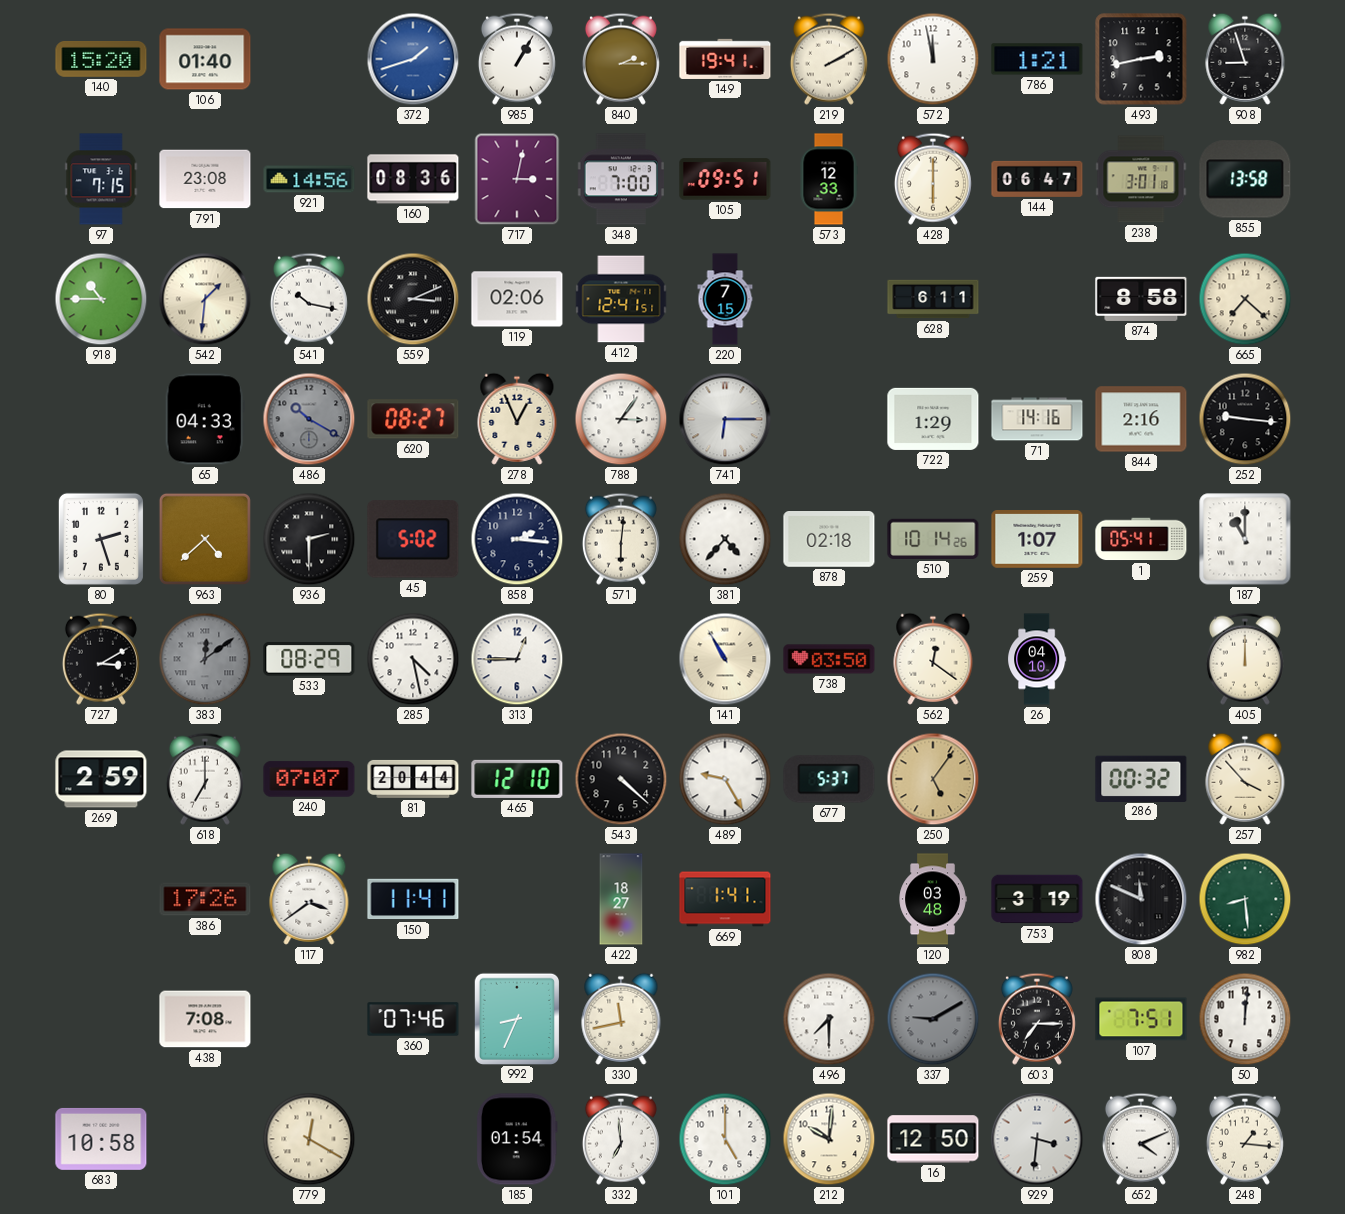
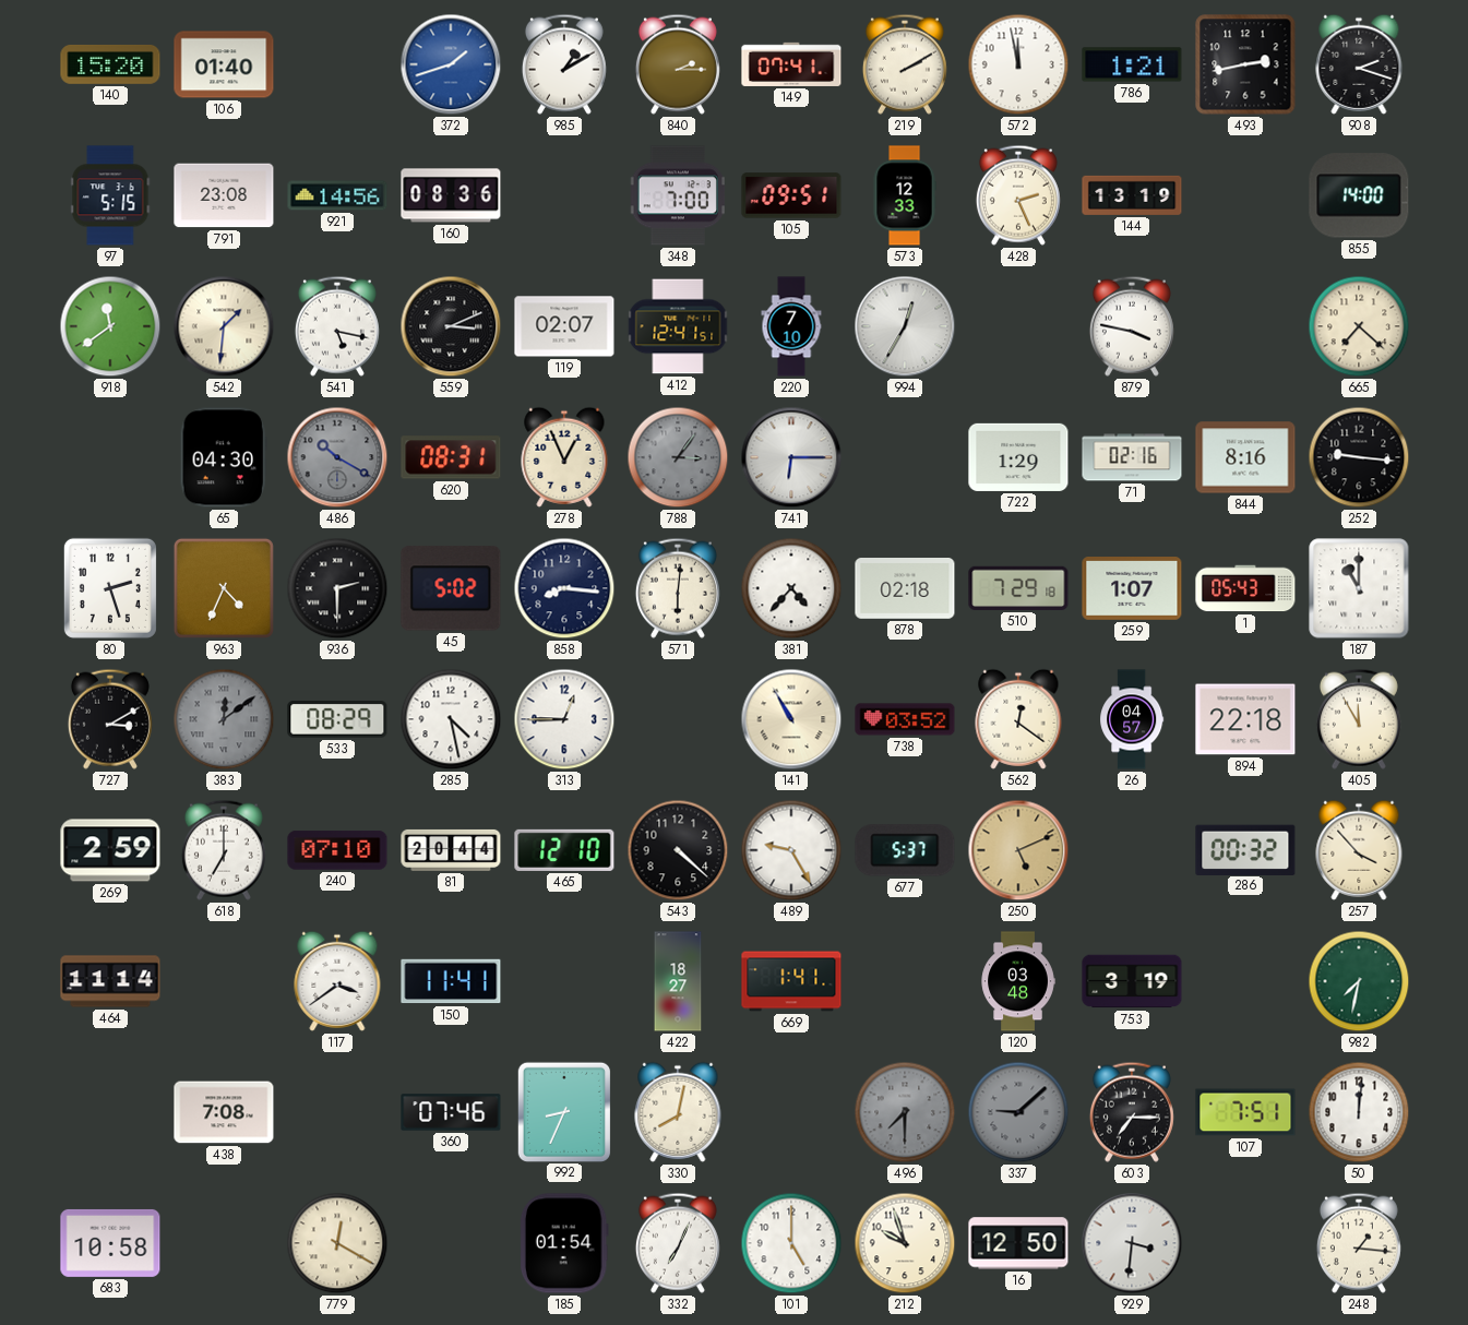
985: 1:05 -> 1:10
149: 19:41 -> 07:41
908: 8:57 -> 2:18
97: 7:15 -> 5:15
717: 3:02 -> none
428: 6:00 -> 2:26
144: 06:47 -> 13:19
238: 3:01 -> none
855: 13:58 -> 14:00
918: 10:45 -> 11:39
541: 10:17 -> 5:17
119: 02:06 -> 02:07
220: 7:15 -> 7:10
994: none -> 12:35
628: 6:11 -> none
879: none -> 3:47
874: 8:58 -> none
65: 04:33 -> 04:30
620: 08:27 -> 08:31
788 dial: white -> grey
71: 14:16 -> 02:16
844: 2:16 -> 8:16
963: 4:38 -> 4:34
858: 2:16 -> 8:16
510: 10:14 -> 7:29
1: 05:41 -> 05:43
738: 03:50 -> 03:52
26: 04:10 -> 04:57
894: none -> 22:18
405: 12:00 -> 11:55
240: 07:07 -> 07:10
250: 5:06 -> 5:11
464: none -> 11:14
386: 17:26 -> none
808: 11:49 -> none
982: 8:29 -> 7:32
330: 11:43 -> 8:02
496 dial: white -> grey
337: 9:10 -> 9:08
332: 6:59 -> 7:04
212: 10:01 -> 9:57
652: 4:11 -> none
